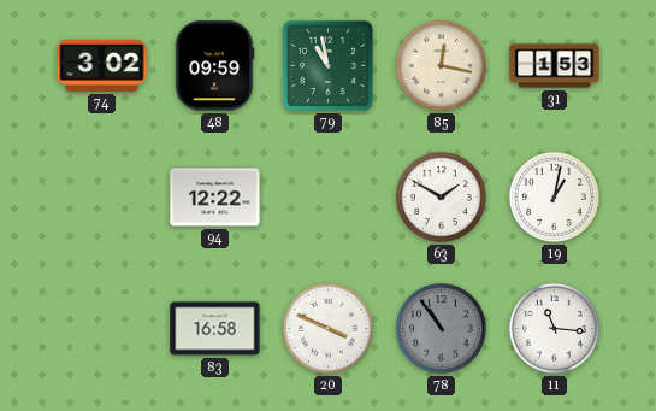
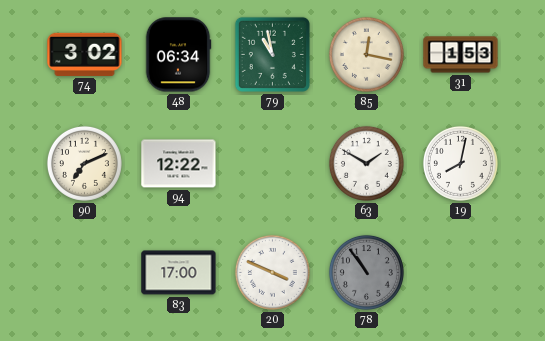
48: 09:59 -> 06:34
90: none -> 7:11
19: 1:02 -> 8:02
83: 16:58 -> 17:00
11: 11:16 -> none
